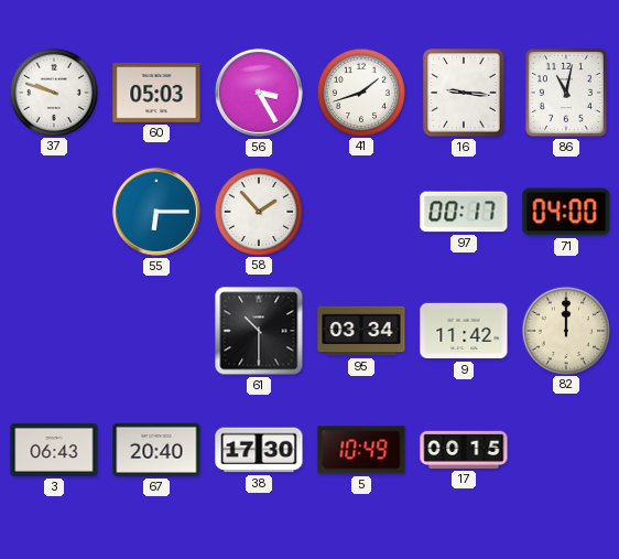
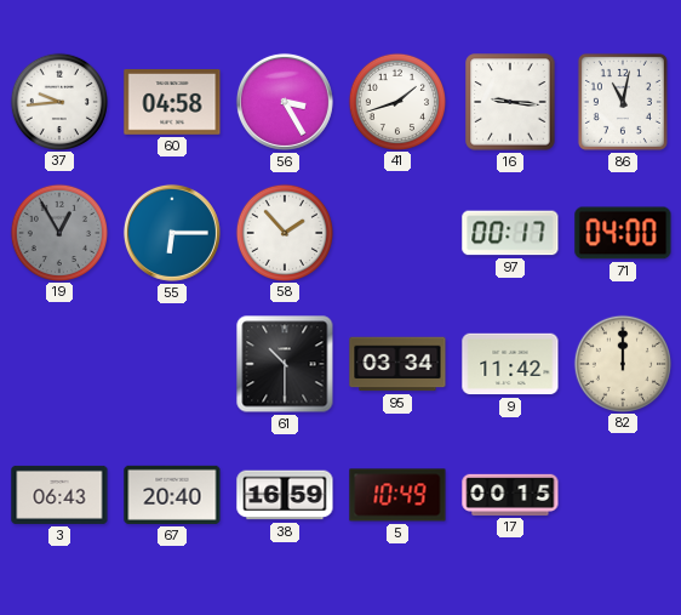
37: 9:48 -> 9:44
60: 05:03 -> 04:58
19: none -> 12:55
38: 17:30 -> 16:59
